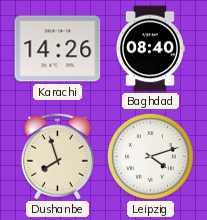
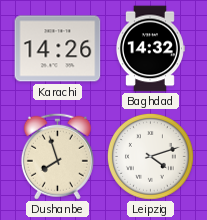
Baghdad: 08:40 -> 14:32
